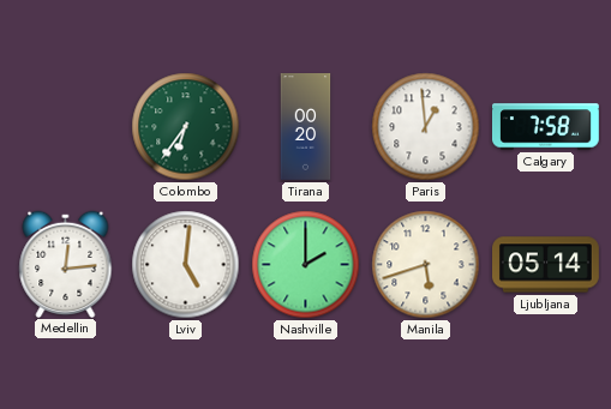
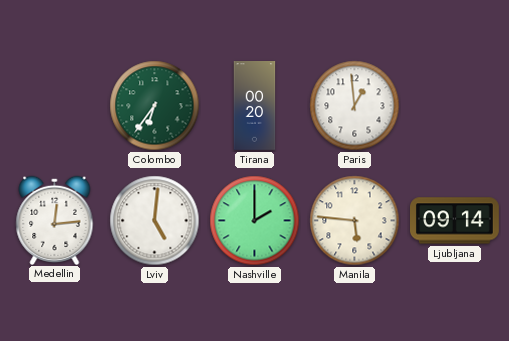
Calgary: 7:58 -> none
Manila: 5:42 -> 5:46
Ljubljana: 05:14 -> 09:14
